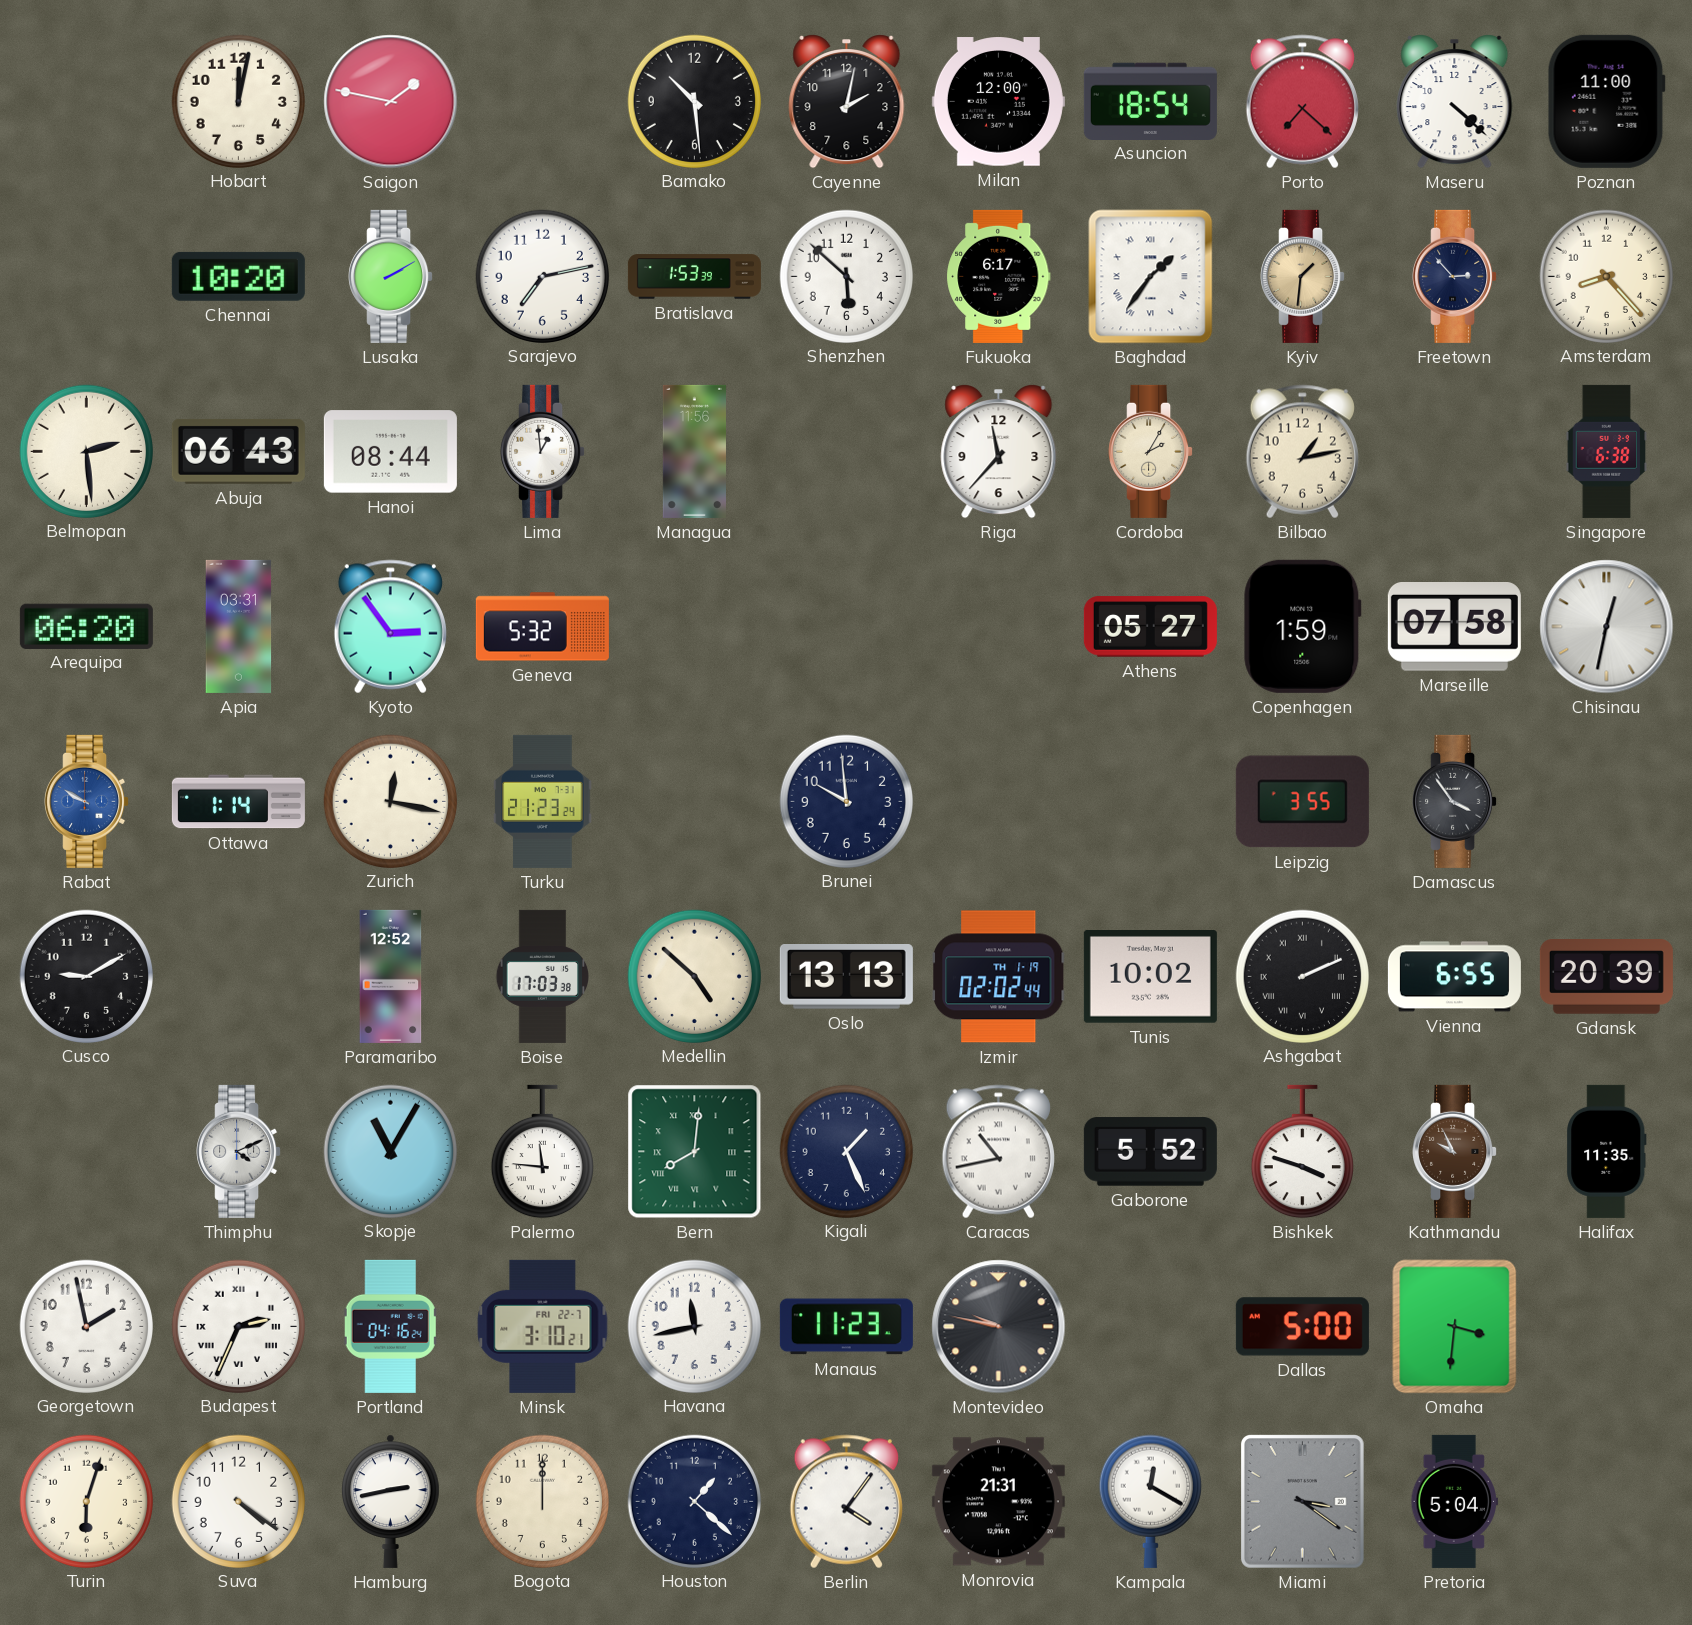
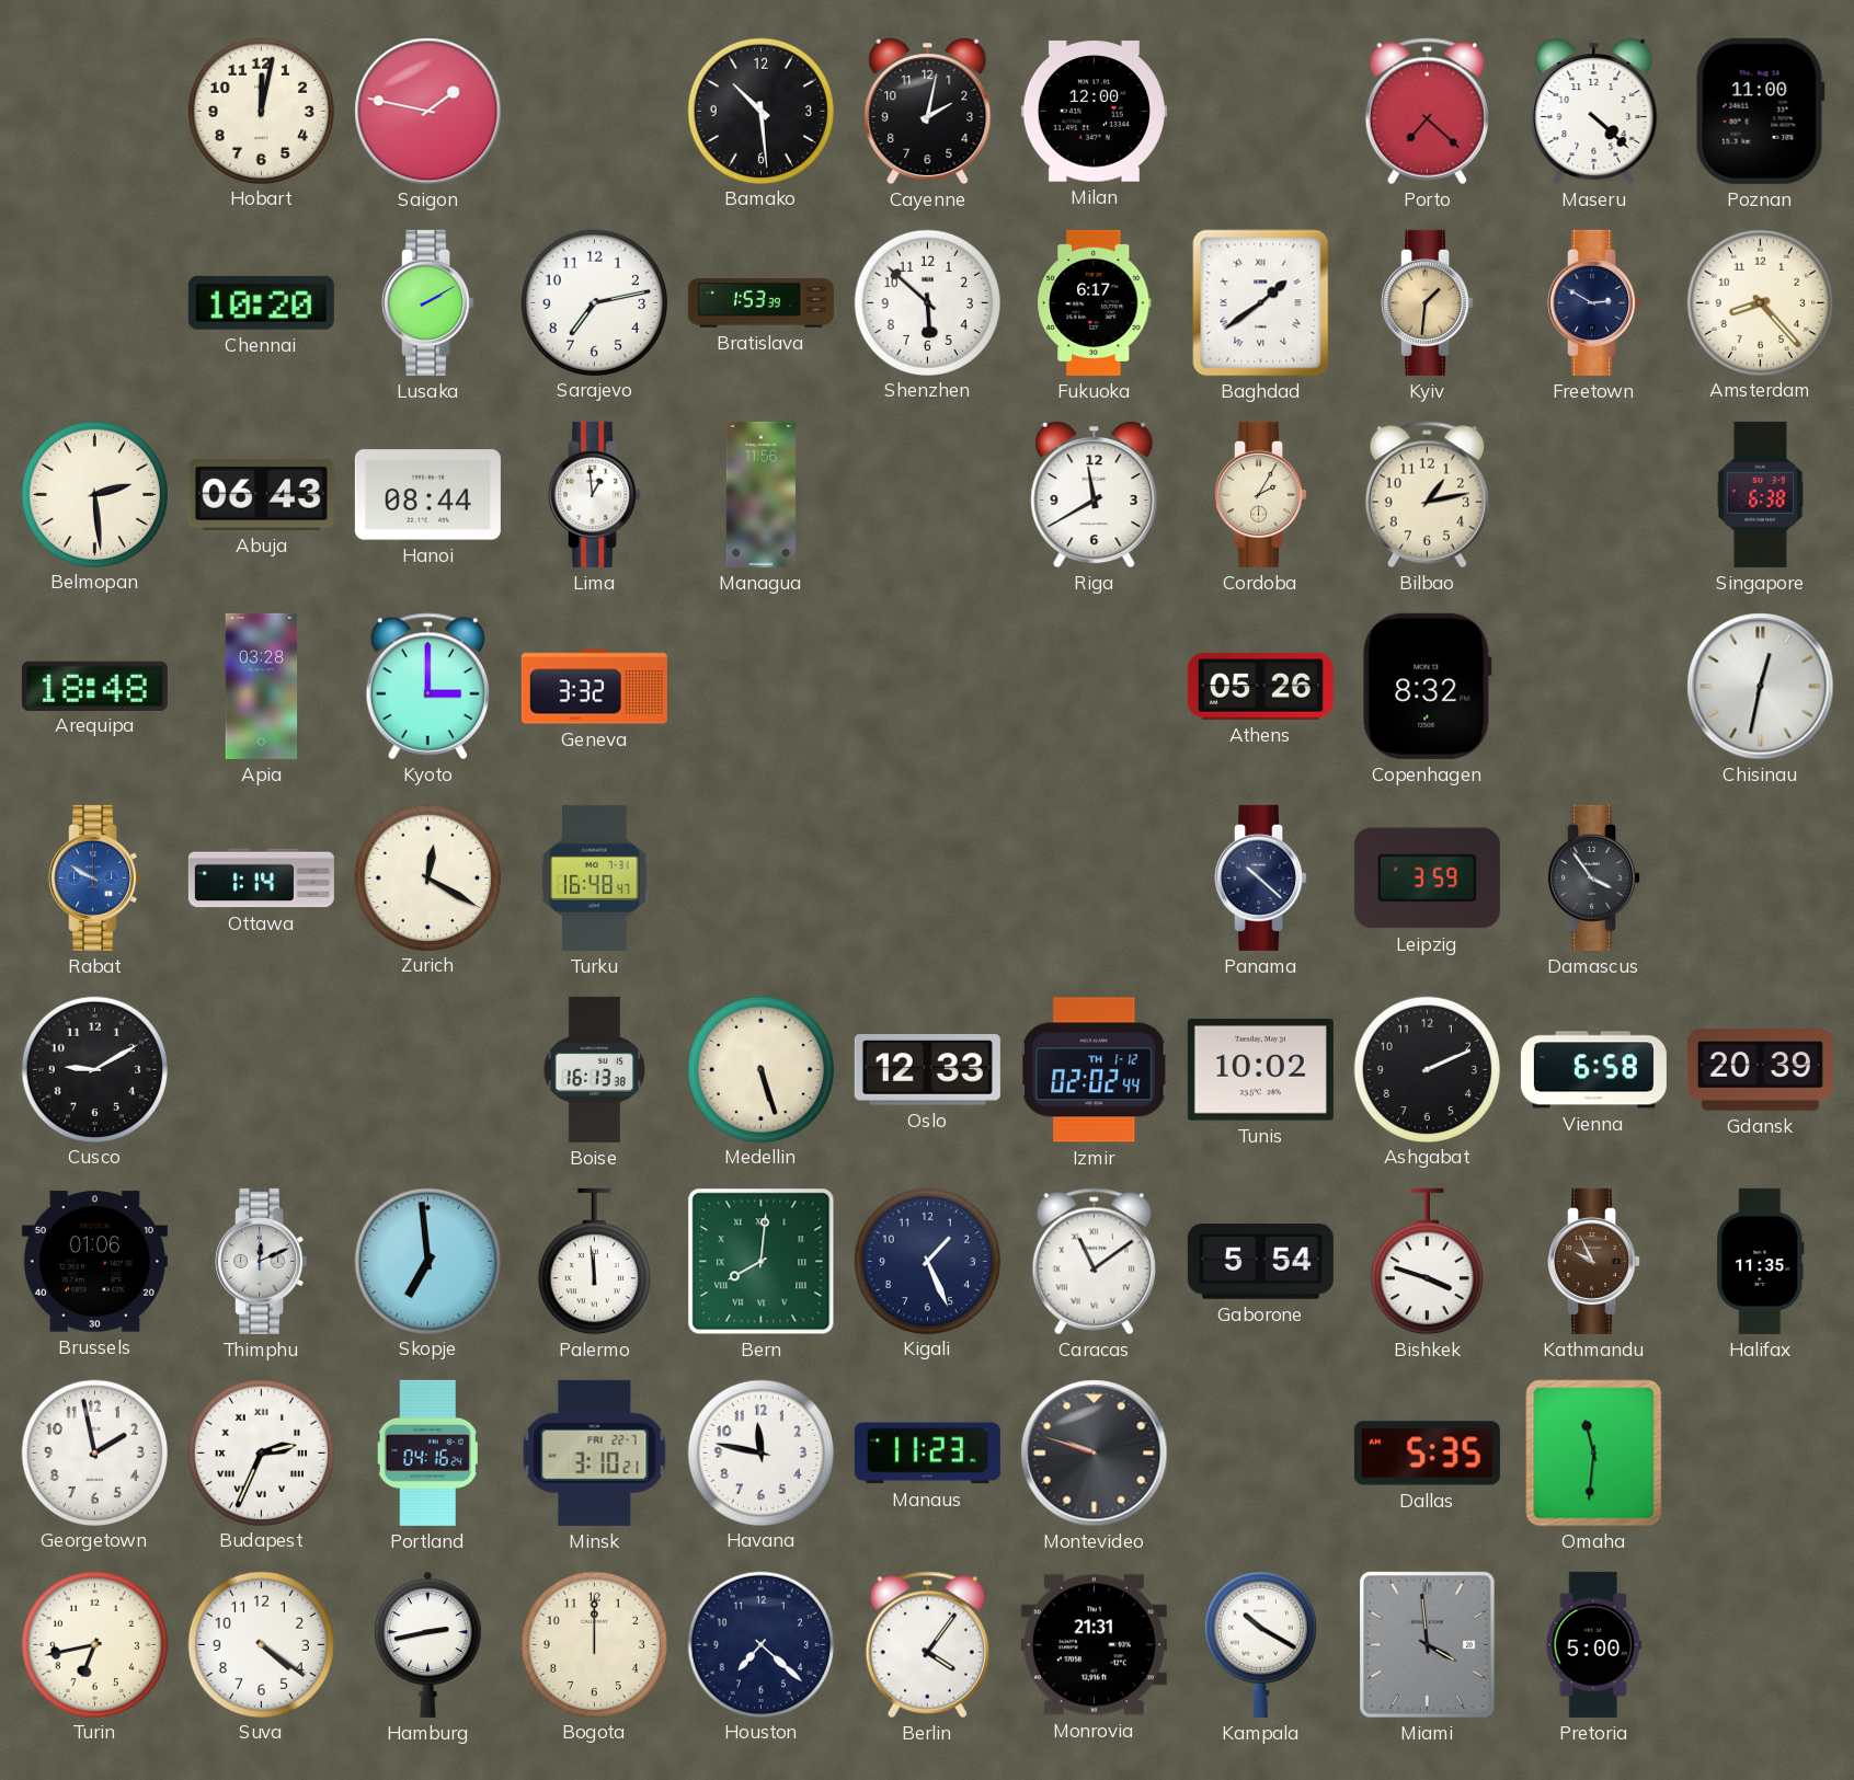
Asuncion: 18:54 -> none
Baghdad: 1:36 -> 1:39
Freetown: 2:53 -> 2:50
Riga: 11:37 -> 11:40
Arequipa: 06:20 -> 18:48
Apia: 03:31 -> 03:28
Kyoto: 2:54 -> 3:00
Geneva: 5:32 -> 3:32
Athens: 05:27 -> 05:26
Copenhagen: 1:59 -> 8:32
Marseille: 07:58 -> none
Zurich: 12:17 -> 12:20
Turku: 21:23 -> 16:48
Brunei: 9:59 -> none
Panama: none -> 10:22
Leipzig: 3:55 -> 3:59
Paramaribo: 12:52 -> none
Boise: 17:03 -> 16:13
Medellin: 4:52 -> 5:27
Oslo: 13:13 -> 12:33
Izmir date: TH 1-19 -> TH 1-12
Ashgabat numerals: Roman -> Arabic
Vienna: 6:55 -> 6:58
Brussels: none -> 01:06
Thimphu: 4:11 -> 12:11
Skopje: 11:05 -> 6:59
Palermo: 11:46 -> 11:59
Caracas: 10:43 -> 11:09
Gaborone: 5:52 -> 5:54
Havana: 11:43 -> 11:47
Montevideo: 9:47 -> 9:48
Dallas: 5:00 -> 5:35
Omaha: 3:31 -> 11:31
Turin: 6:03 -> 6:43
Houston: 1:22 -> 7:22
Kampala: 12:20 -> 10:20
Miami: 3:21 -> 3:59
Pretoria: 5:04 -> 5:00
